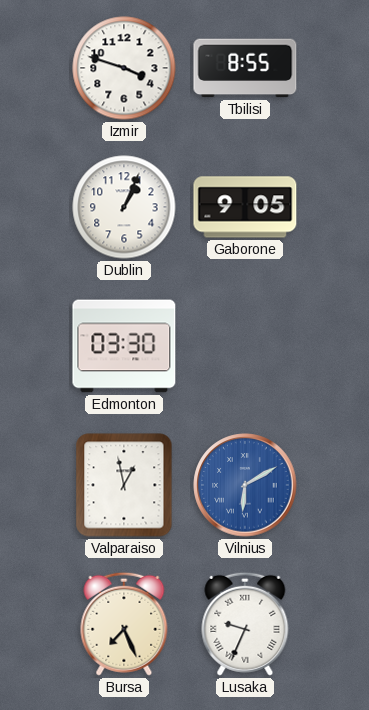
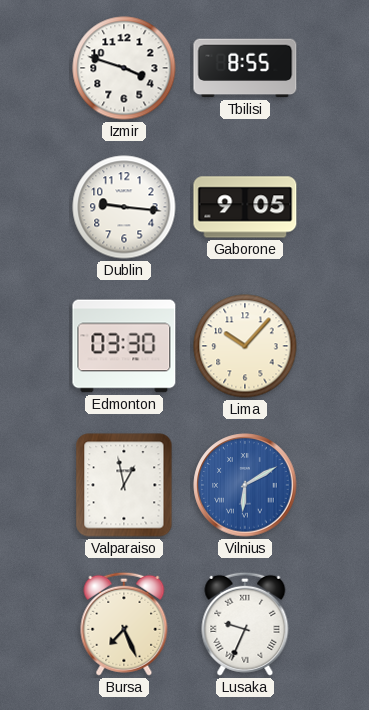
Dublin: 1:04 -> 9:16
Lima: none -> 10:07
